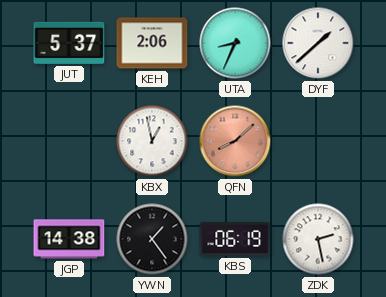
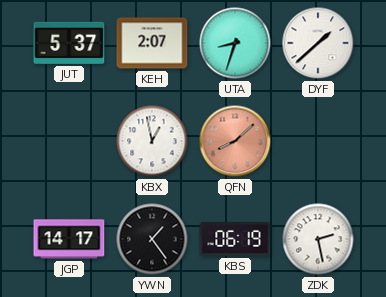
KEH: 2:06 -> 2:07
UTA: 8:34 -> 8:33
JGP: 14:38 -> 14:17
